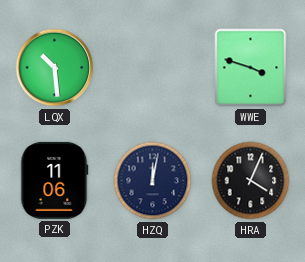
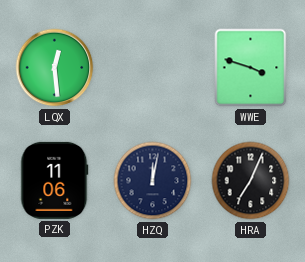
LQX: 10:29 -> 12:29
HRA: 4:04 -> 7:04
